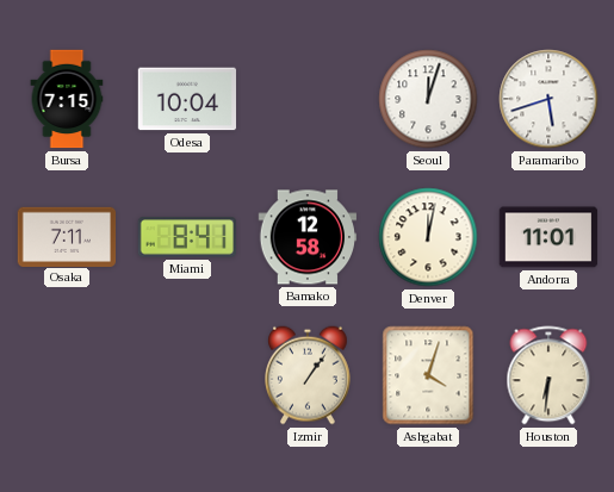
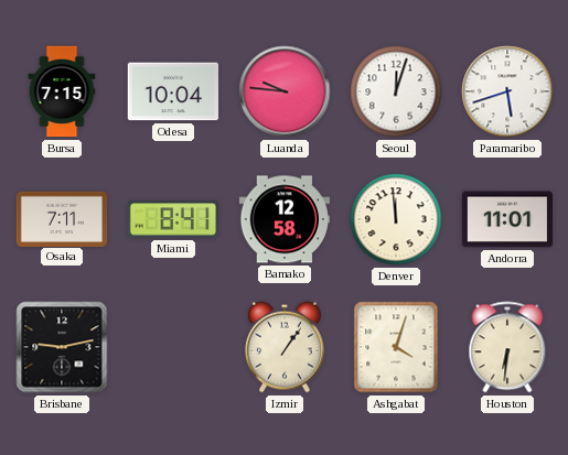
Luanda: none -> 9:46
Denver: 12:02 -> 11:59
Brisbane: none -> 9:13
